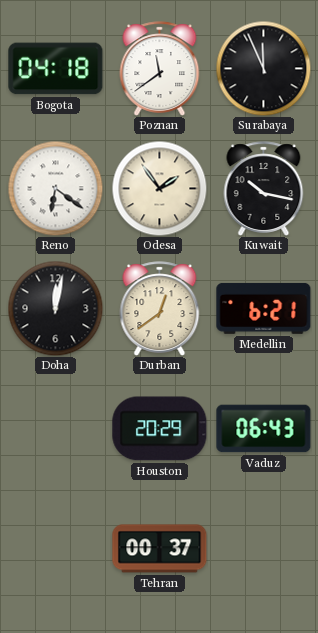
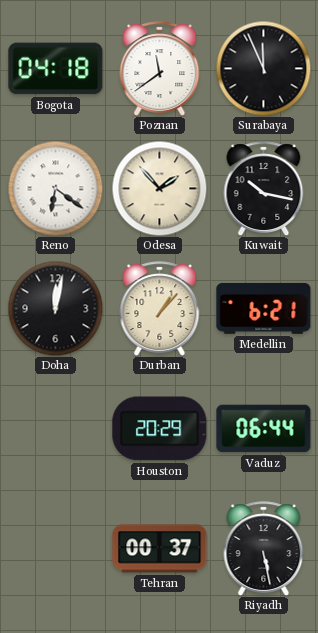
Odesa: 1:54 -> 1:53
Durban: 12:39 -> 1:07
Vaduz: 06:43 -> 06:44
Riyadh: none -> 5:28
